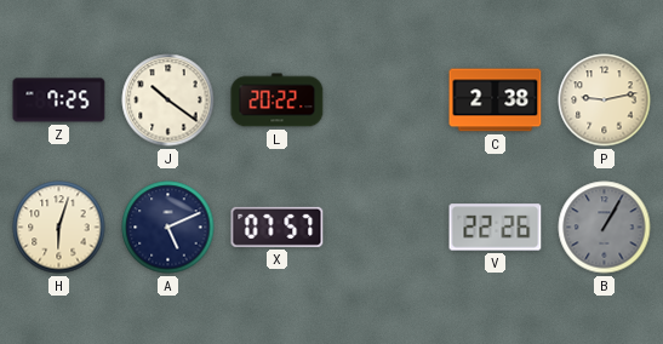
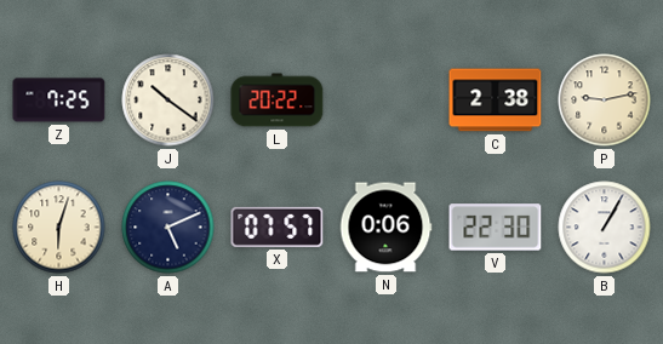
N: none -> 0:06
V: 22:26 -> 22:30
B dial: grey -> white
